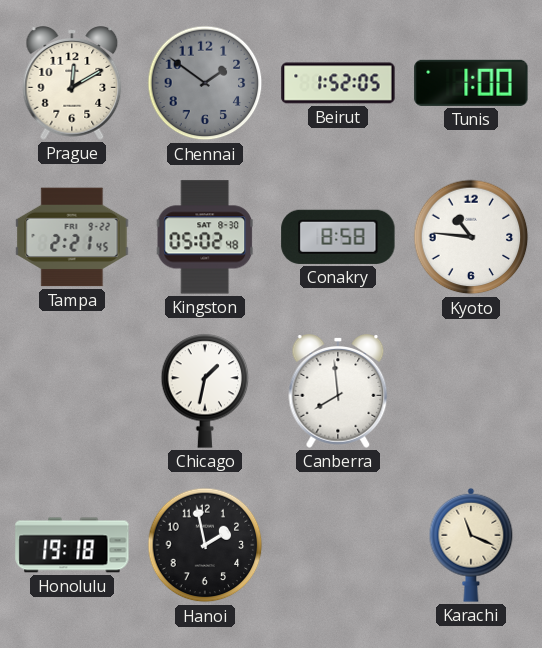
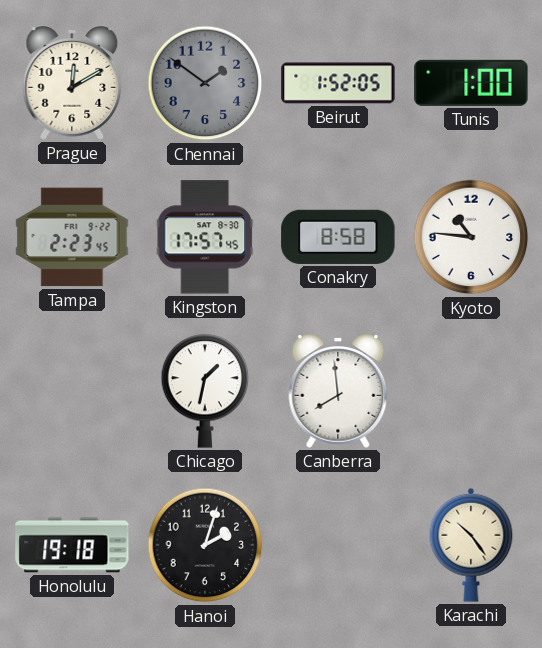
Tampa: 2:21 -> 2:23
Kingston: 05:02 -> 17:57
Hanoi: 1:58 -> 2:03
Karachi: 11:19 -> 10:24
